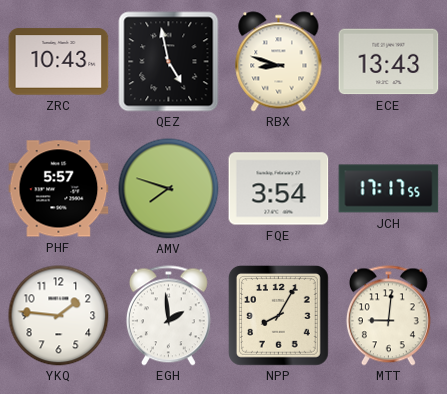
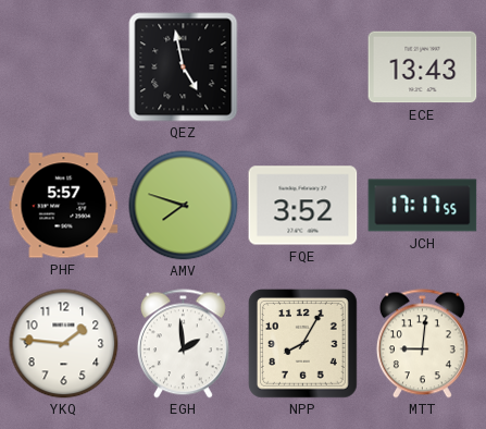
ZRC: 10:43 -> none
RBX: 8:48 -> none
FQE: 3:54 -> 3:52
